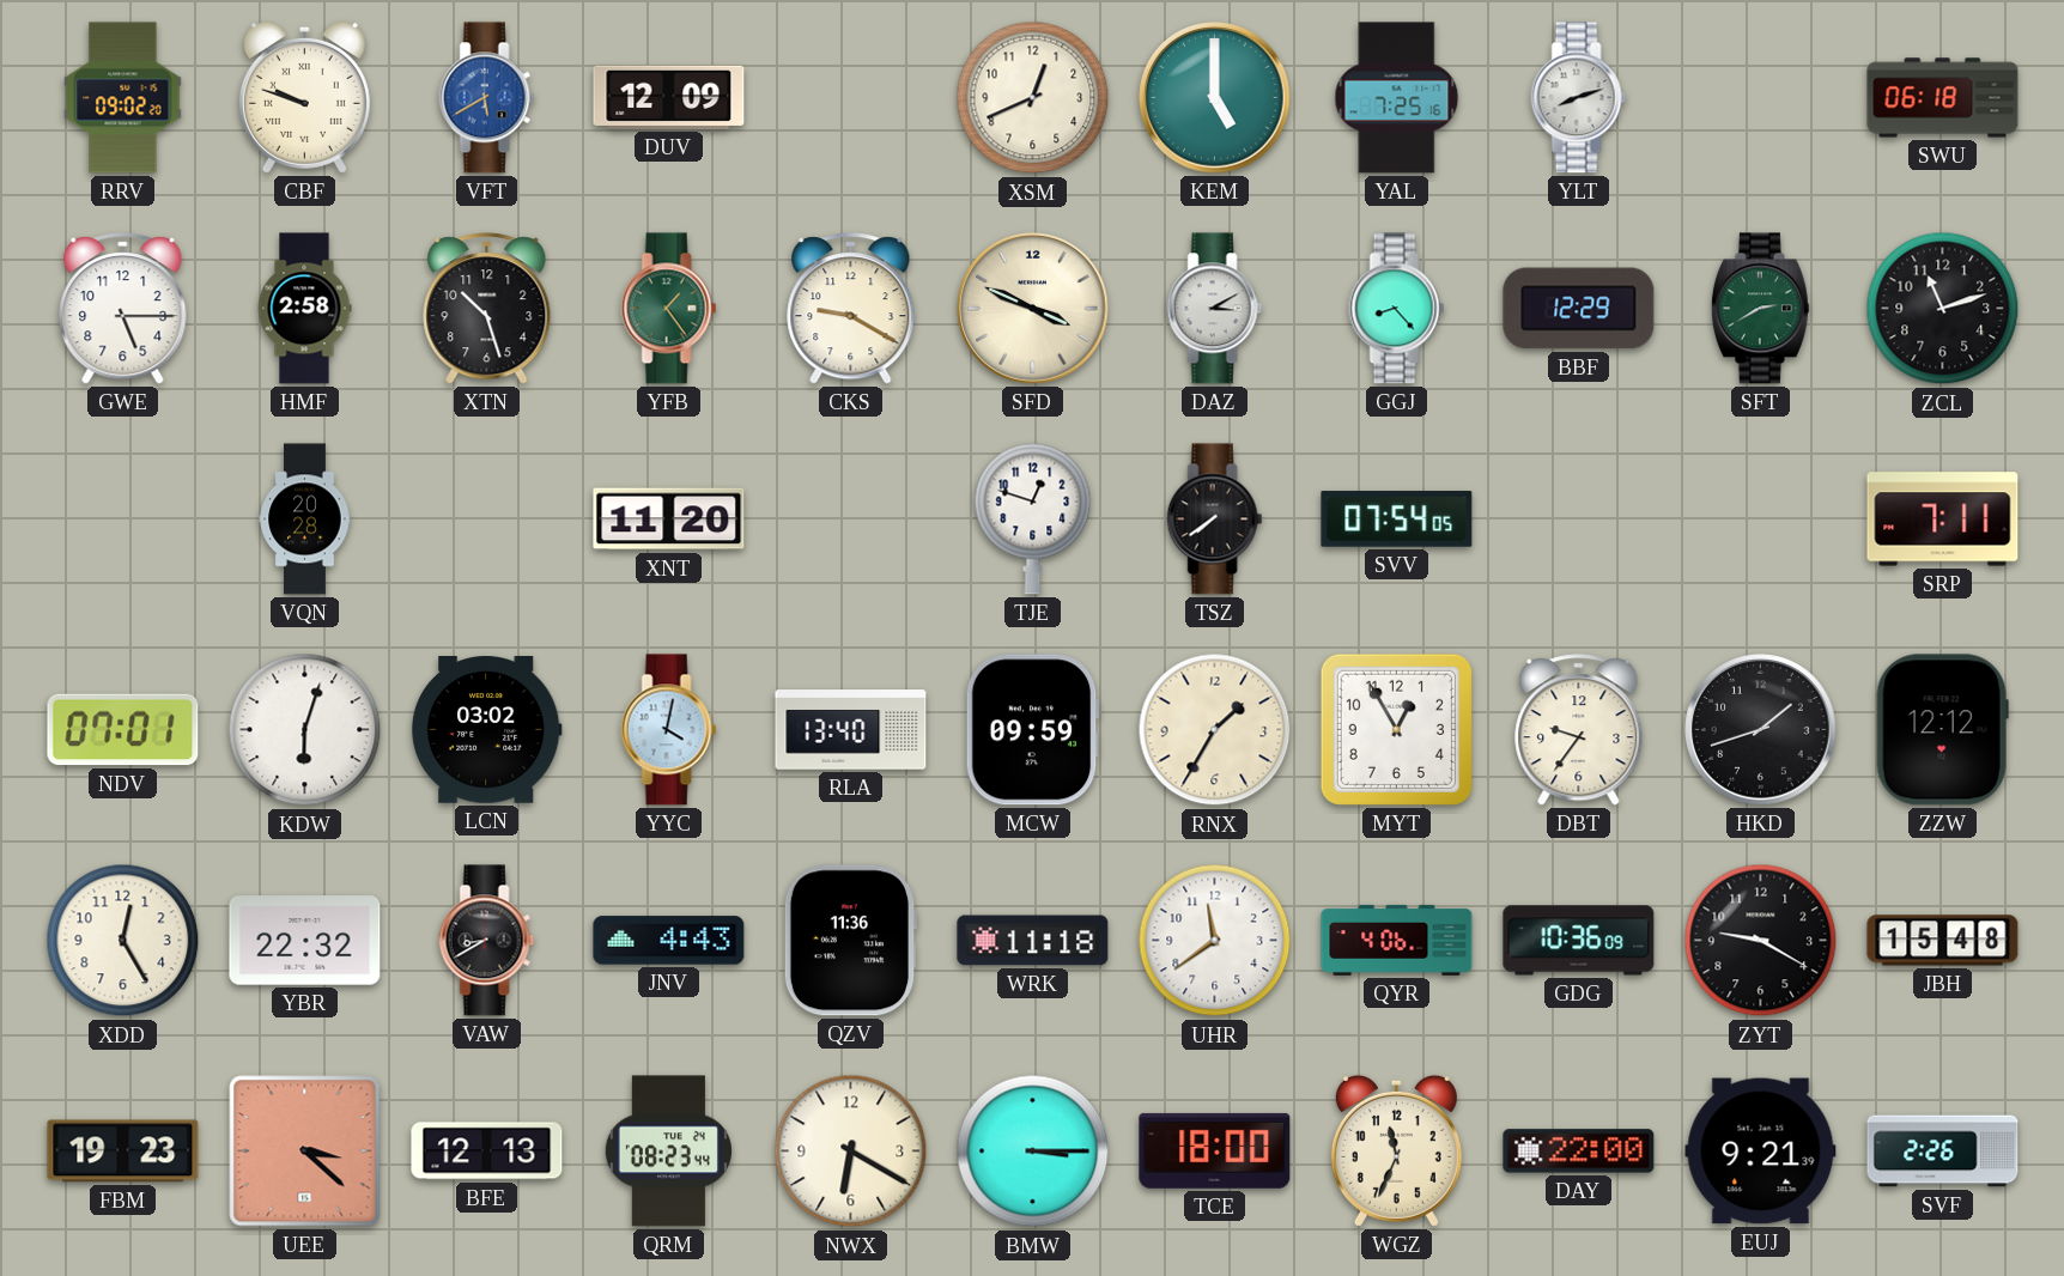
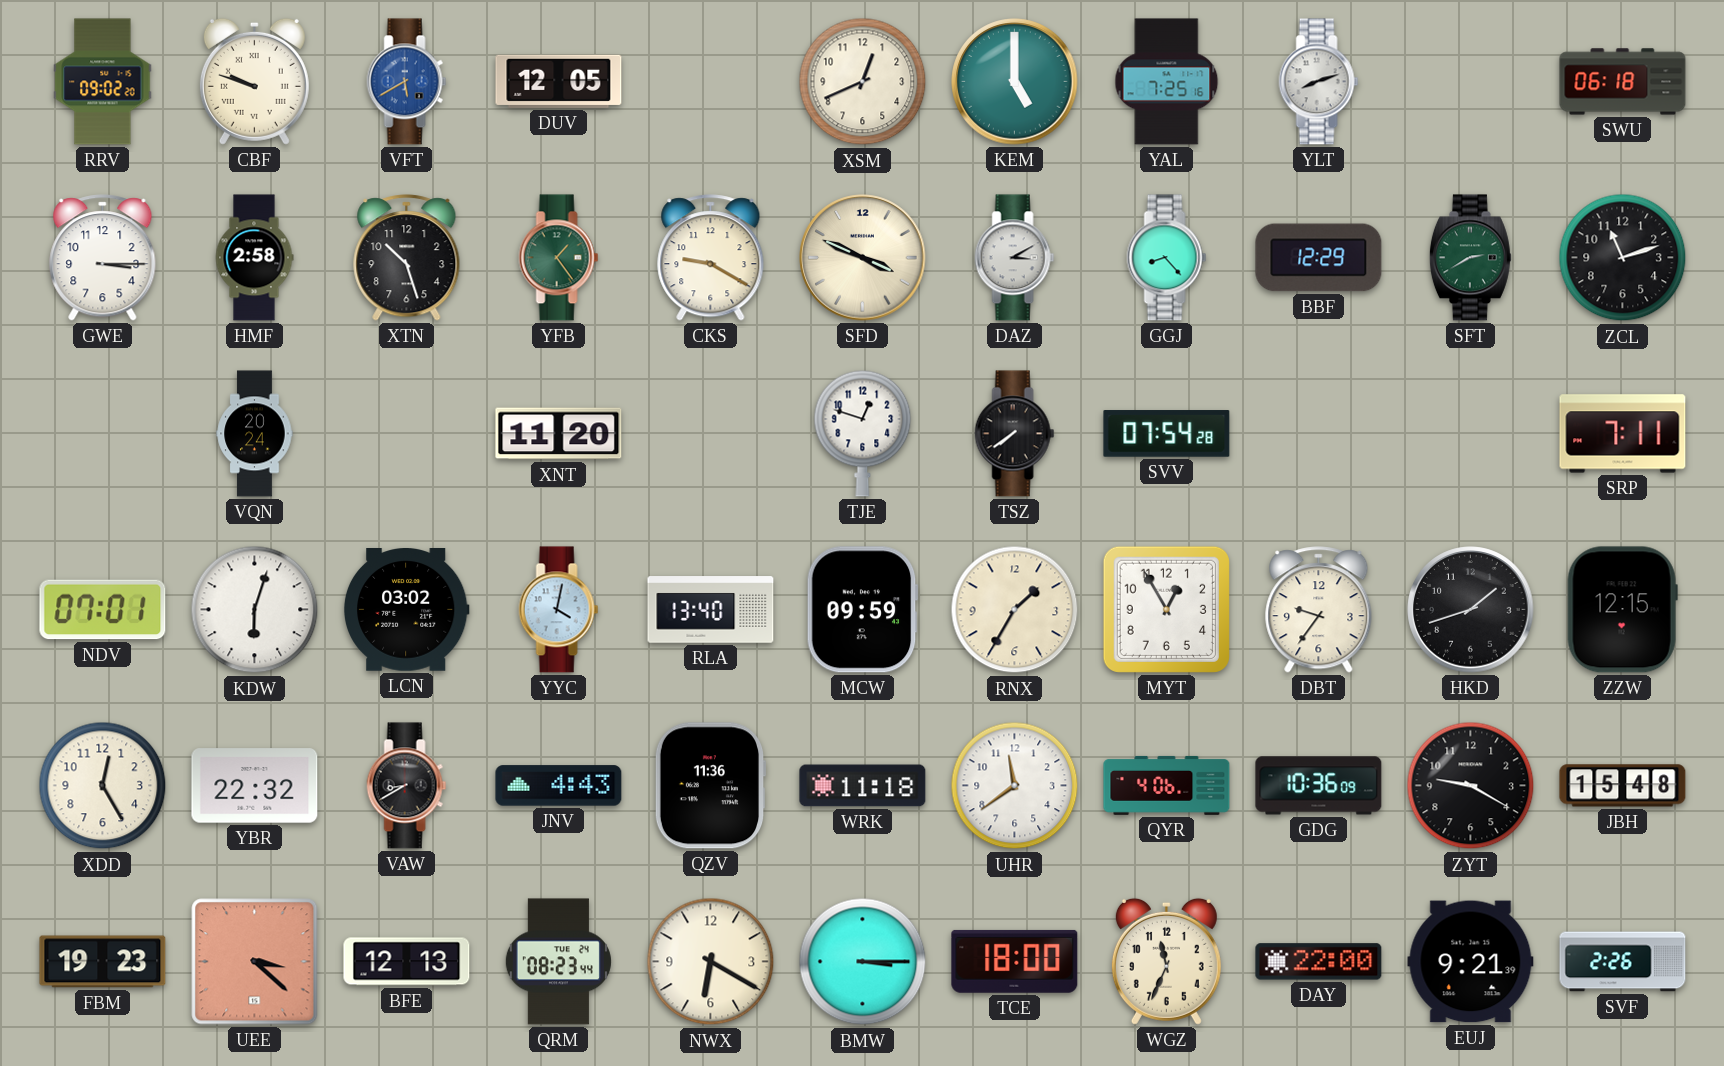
DUV: 12:09 -> 12:05
GWE: 5:15 -> 3:15
VQN: 20:28 -> 20:24
SVV: 07:54:05 -> 07:54:28
ZZW: 12:12 -> 12:15
